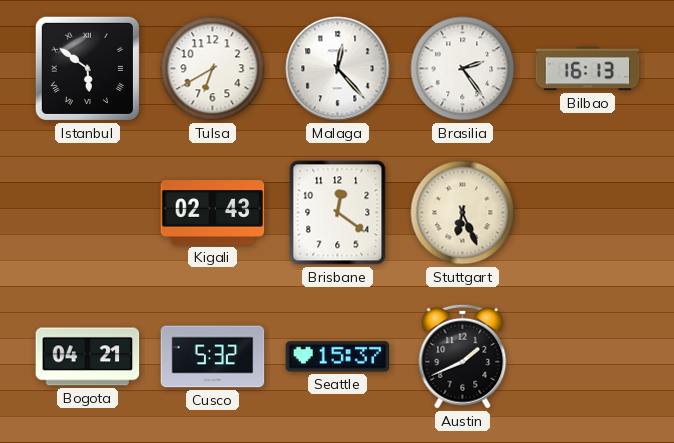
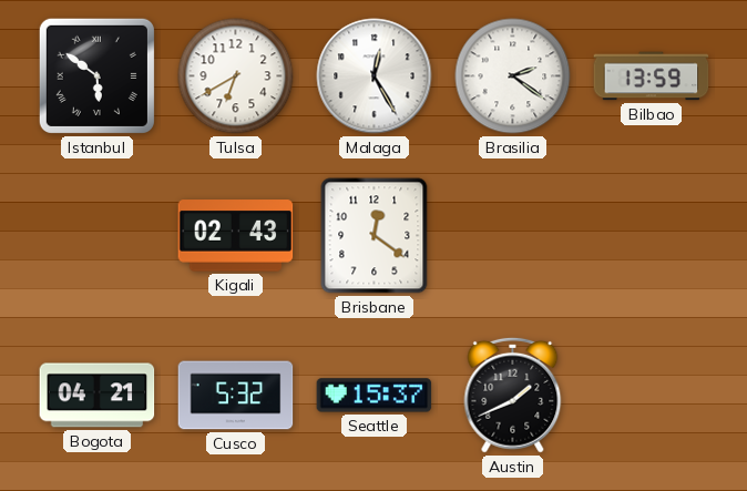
Malaga: 12:23 -> 12:25
Brasilia: 2:24 -> 2:21
Bilbao: 16:13 -> 13:59
Stuttgart: 6:26 -> none
